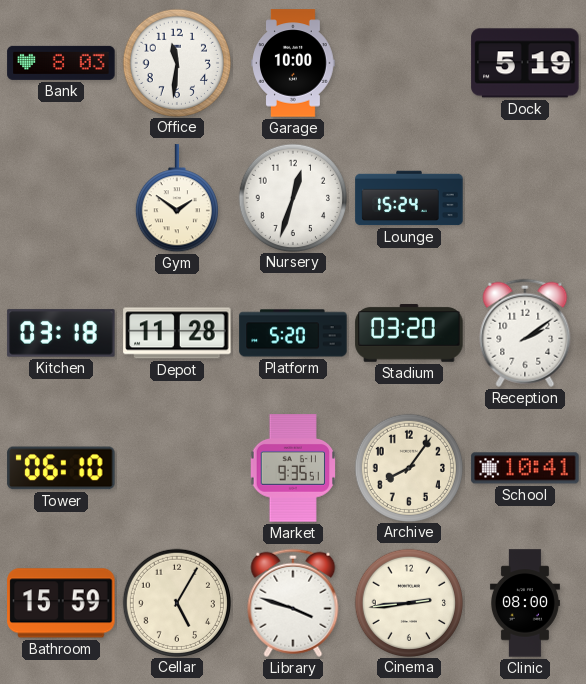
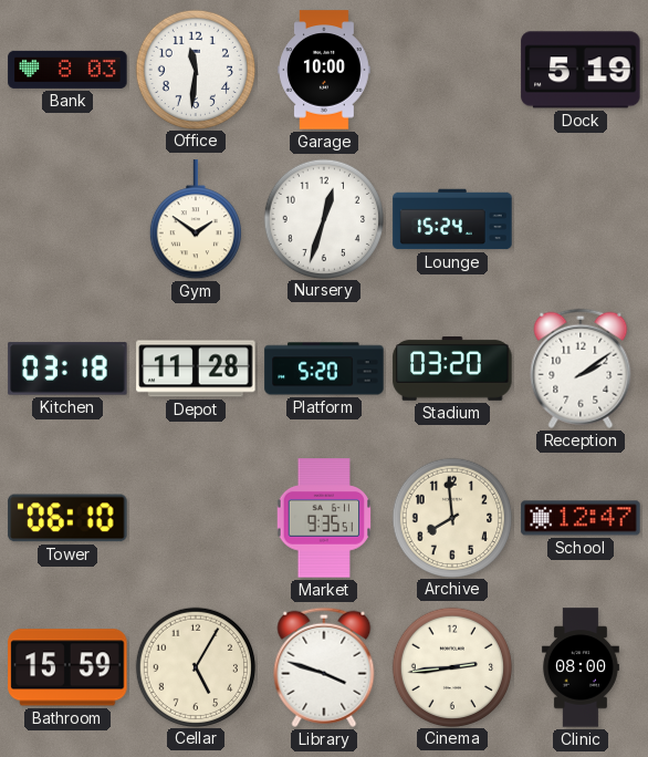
Archive: 8:06 -> 7:59
School: 10:41 -> 12:47
